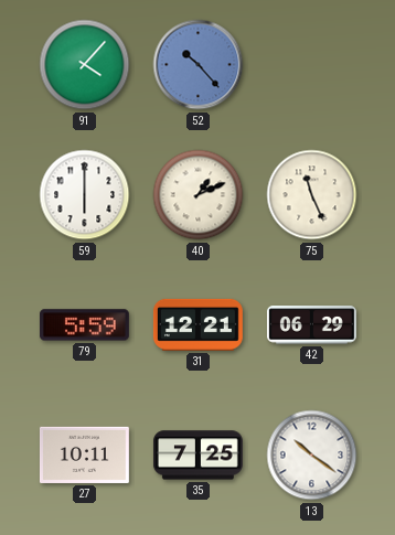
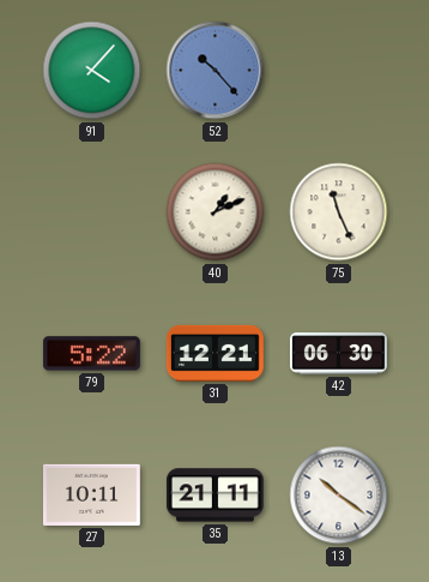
59: 6:00 -> none
79: 5:59 -> 5:22
42: 06:29 -> 06:30
35: 7:25 -> 21:11
